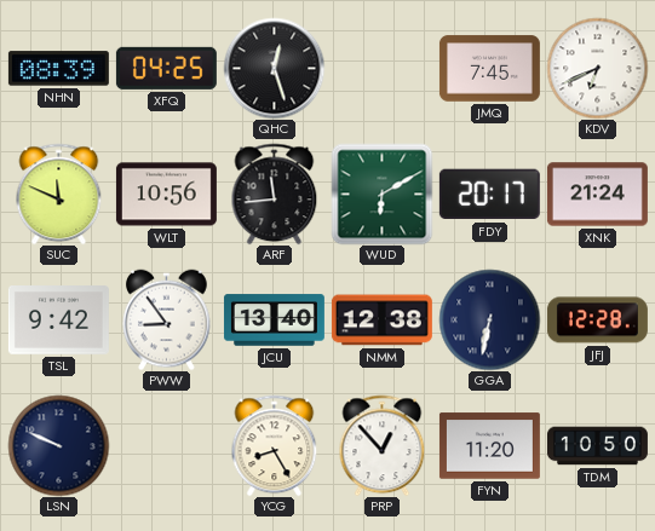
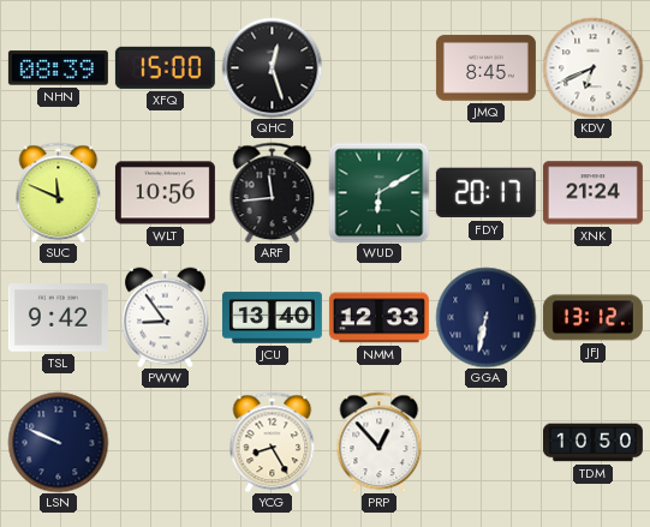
XFQ: 04:25 -> 15:00
JMQ: 7:45 -> 8:45
NMM: 12:38 -> 12:33
JFJ: 12:28 -> 13:12
FYN: 11:20 -> none
